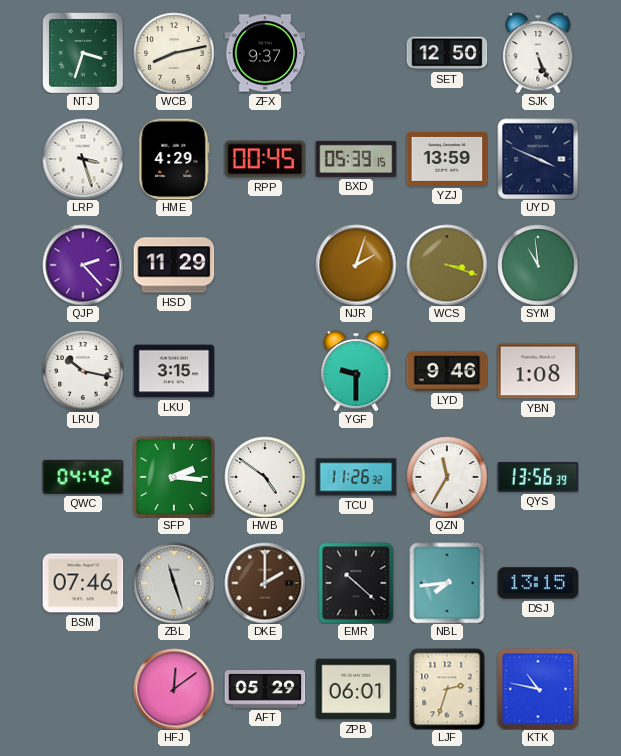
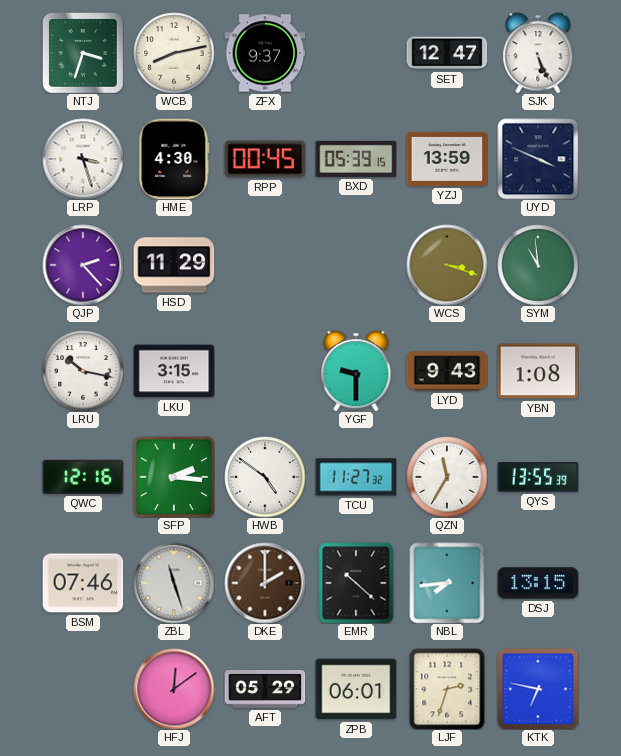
SET: 12:50 -> 12:47
HME: 4:29 -> 4:30
NJR: 2:03 -> none
LYD: 9:46 -> 9:43
QWC: 04:42 -> 12:16
TCU: 11:26 -> 11:27
QYS: 13:56 -> 13:55
KTK: 10:47 -> 6:47
